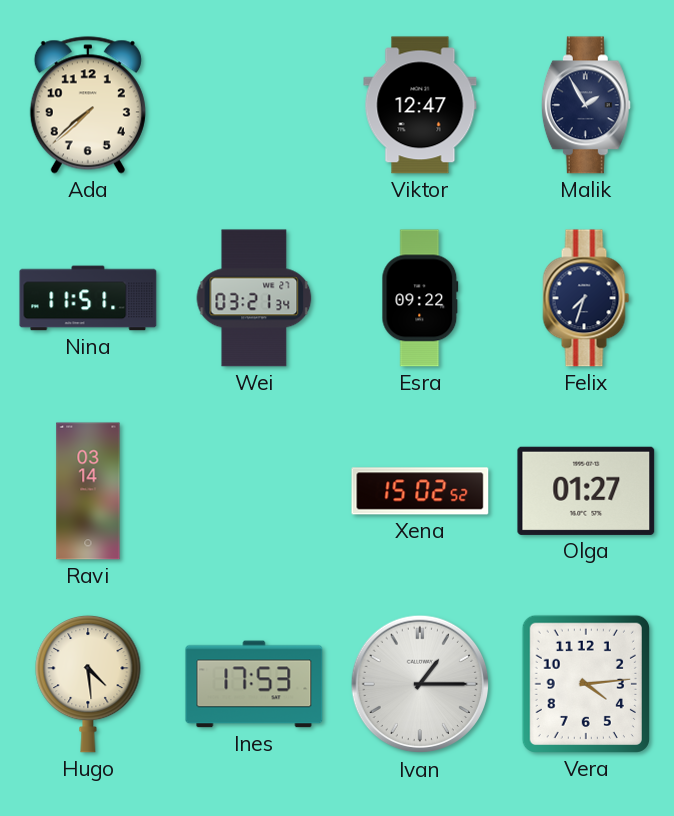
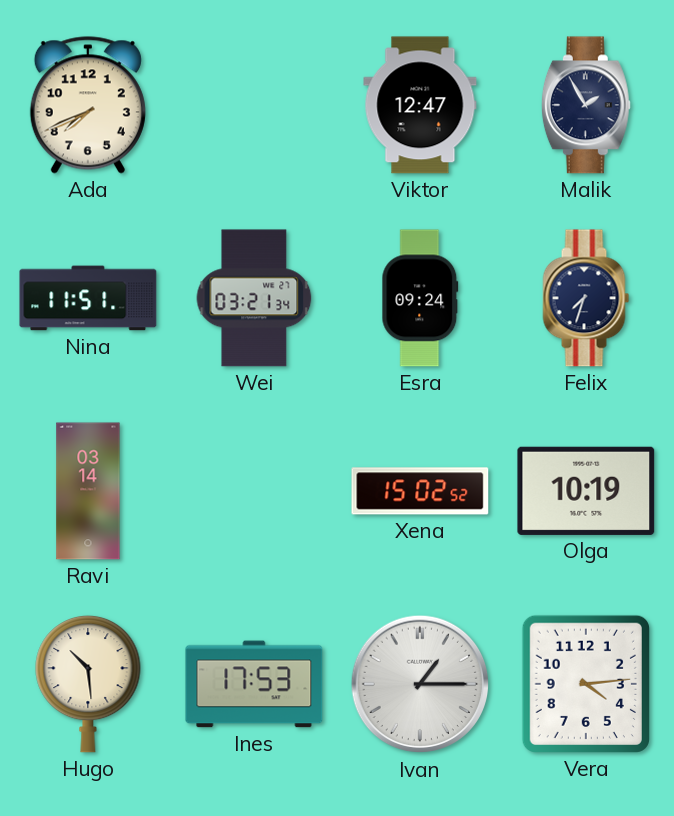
Ada: 7:38 -> 7:41
Esra: 09:22 -> 09:24
Olga: 01:27 -> 10:19
Hugo: 4:29 -> 10:29
